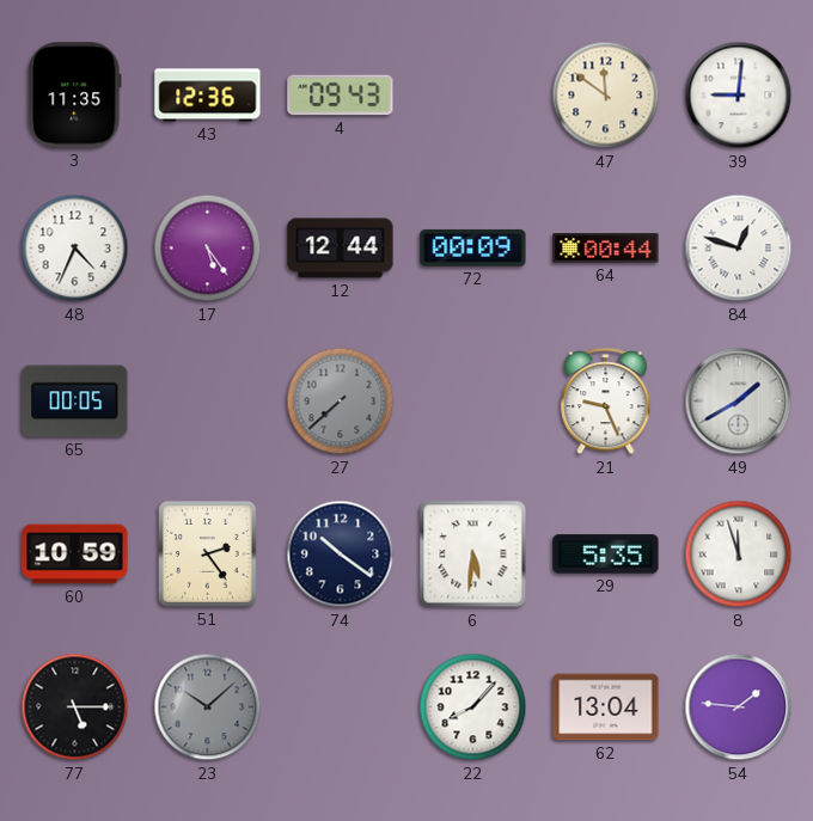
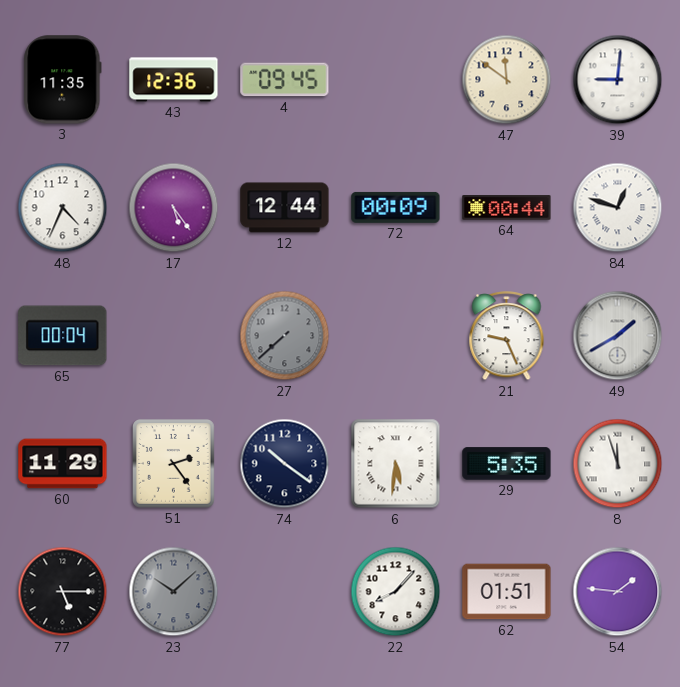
4: 09:43 -> 09:45
65: 00:05 -> 00:04
60: 10:59 -> 11:29
62: 13:04 -> 01:51
